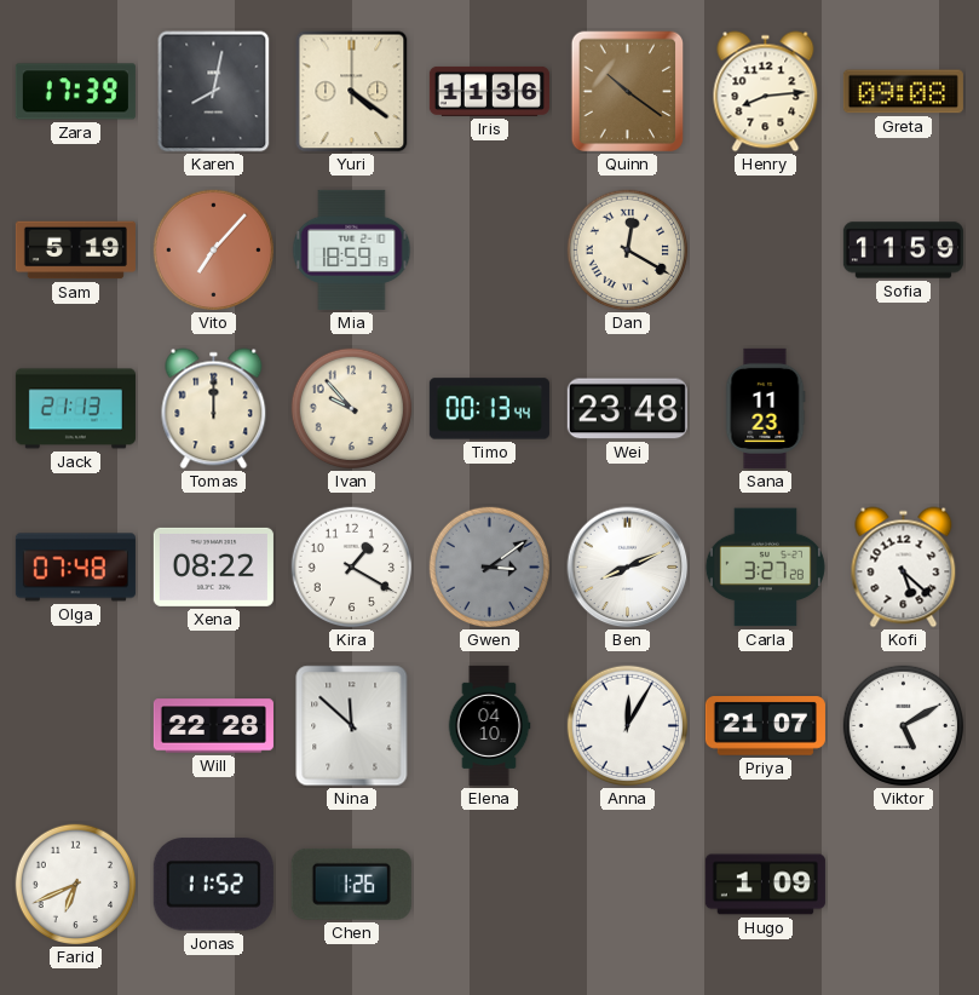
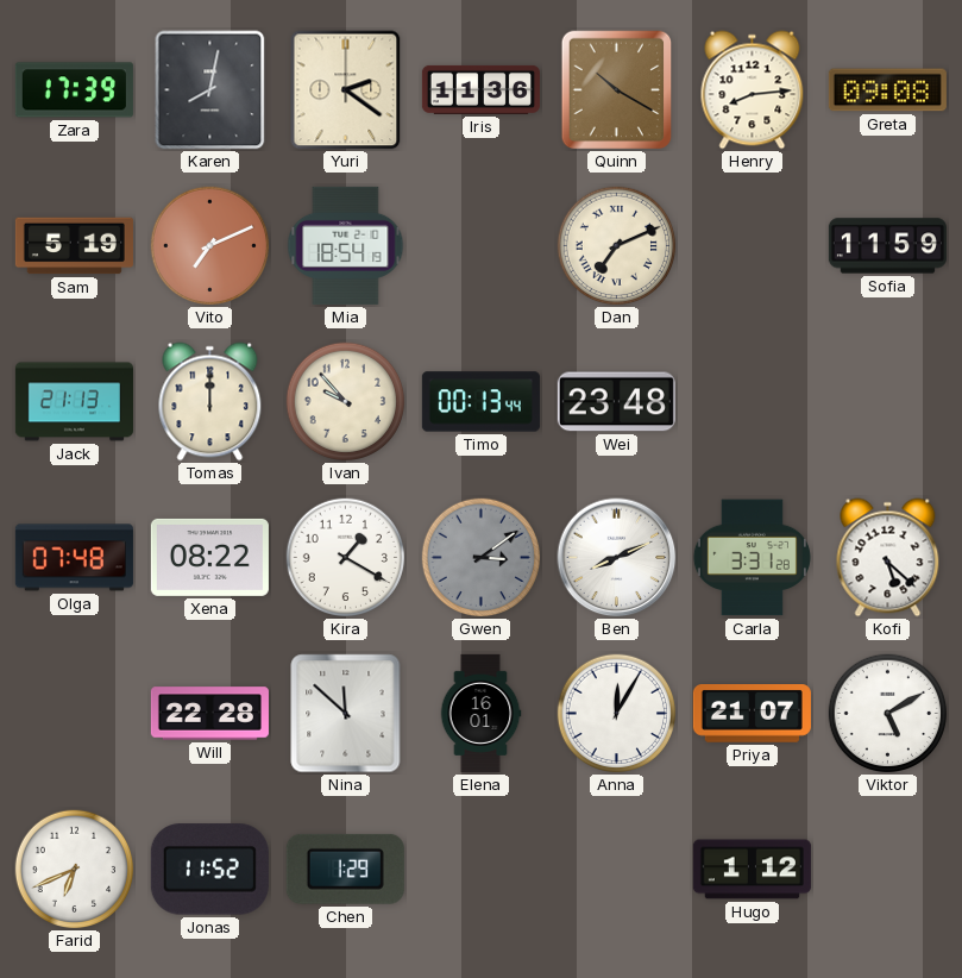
Yuri: 4:21 -> 2:21
Quinn: 10:21 -> 10:20
Vito: 7:07 -> 7:11
Mia: 18:59 -> 18:54
Dan: 12:20 -> 7:11
Sana: 11:23 -> none
Carla: 3:27 -> 3:31
Elena: 04:10 -> 16:01
Chen: 1:26 -> 1:29
Hugo: 1:09 -> 1:12
